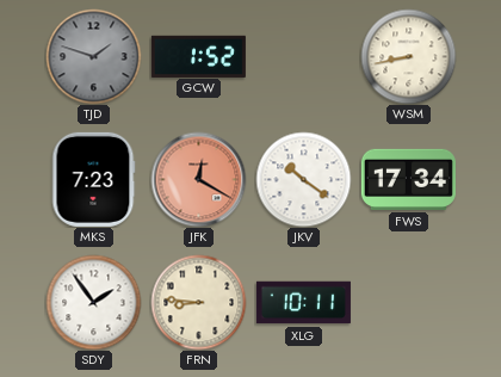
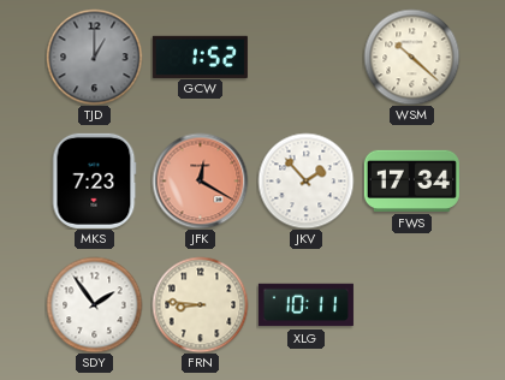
TJD: 1:48 -> 1:00
WSM: 8:43 -> 10:22
JKV: 10:21 -> 1:53
